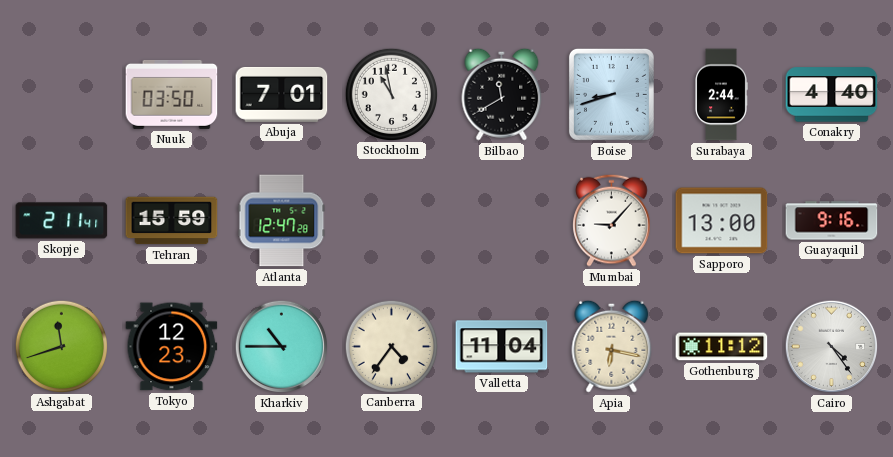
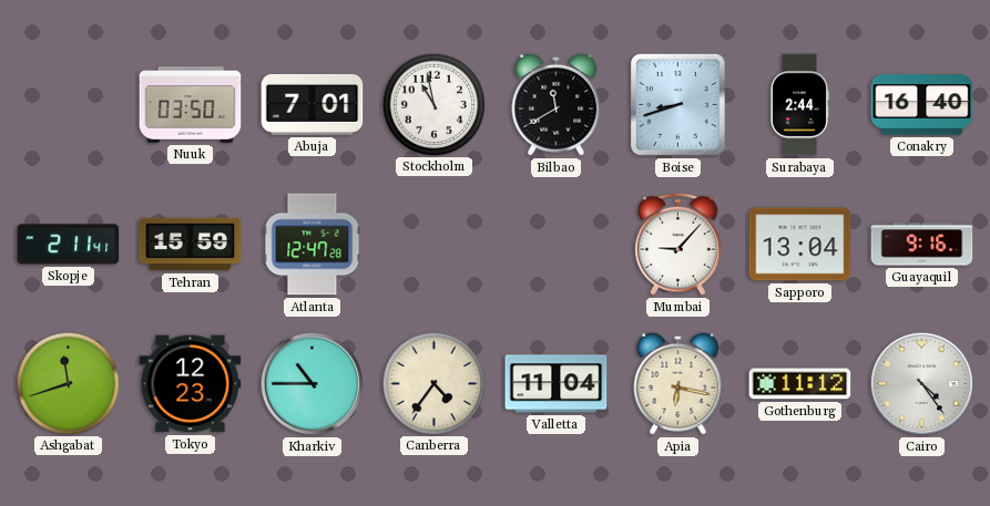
Conakry: 4:40 -> 16:40
Sapporo: 13:00 -> 13:04
